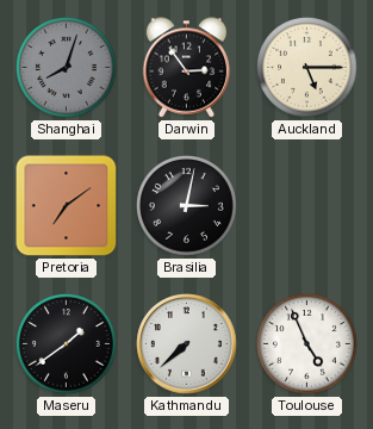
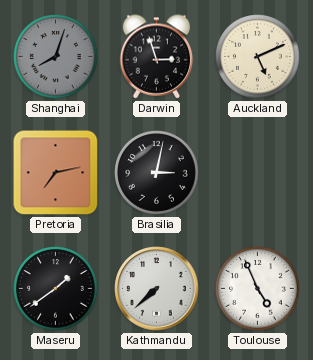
Darwin: 2:54 -> 2:57
Auckland: 5:15 -> 5:11
Pretoria: 7:09 -> 7:13
